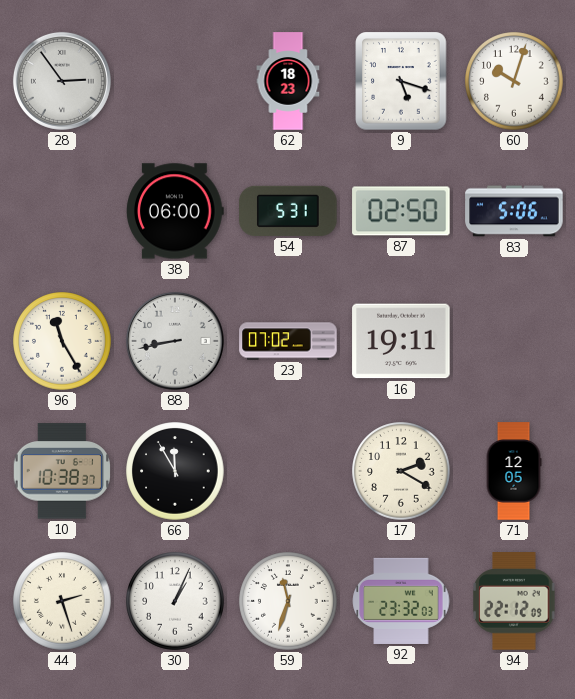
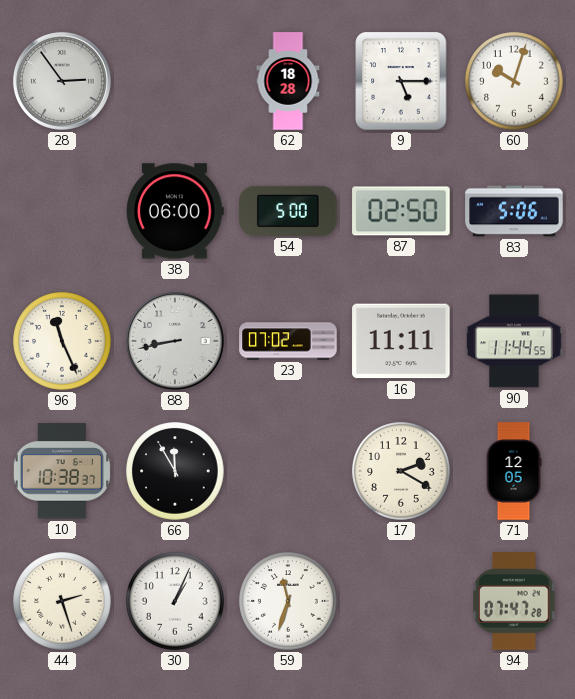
62: 18:23 -> 18:28
9: 5:18 -> 5:15
54: 5:31 -> 5:00
96: 11:25 -> 11:26
16: 19:11 -> 11:11
90: none -> 11:44
92: 23:32 -> none
94: 22:12 -> 07:47
